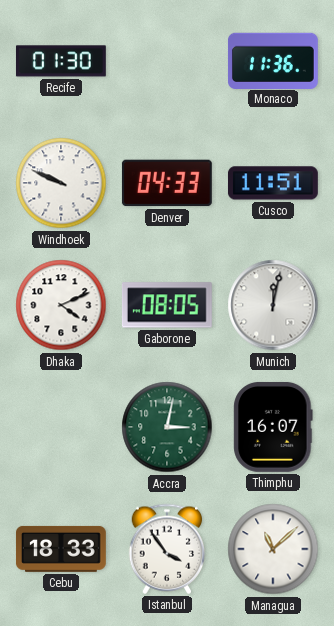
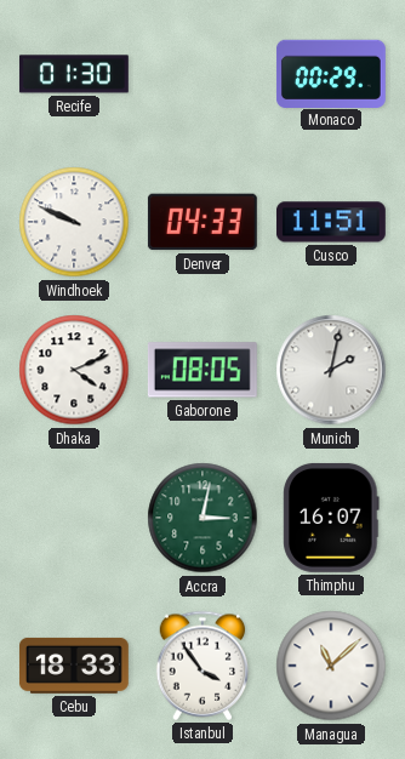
Monaco: 11:36 -> 00:29
Munich: 12:02 -> 2:02
